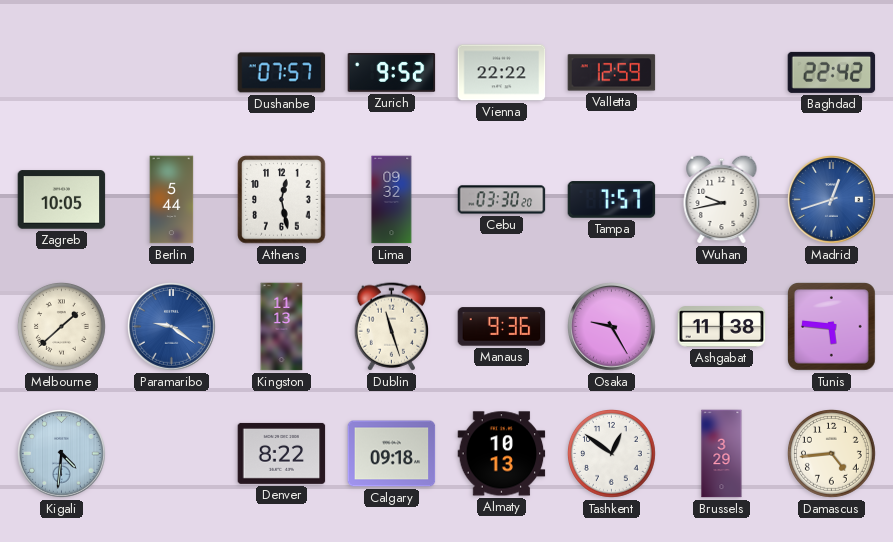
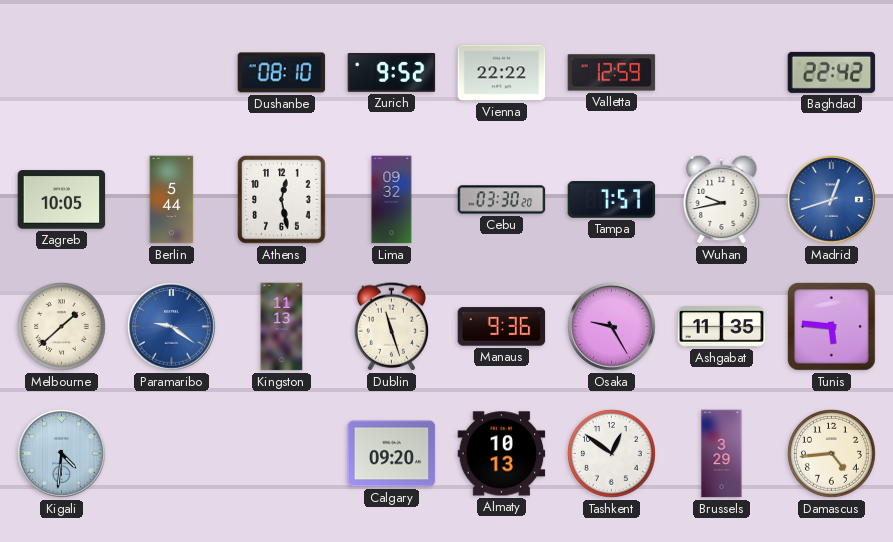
Dushanbe: 07:57 -> 08:10
Ashgabat: 11:38 -> 11:35
Denver: 8:22 -> none
Calgary: 09:18 -> 09:20
